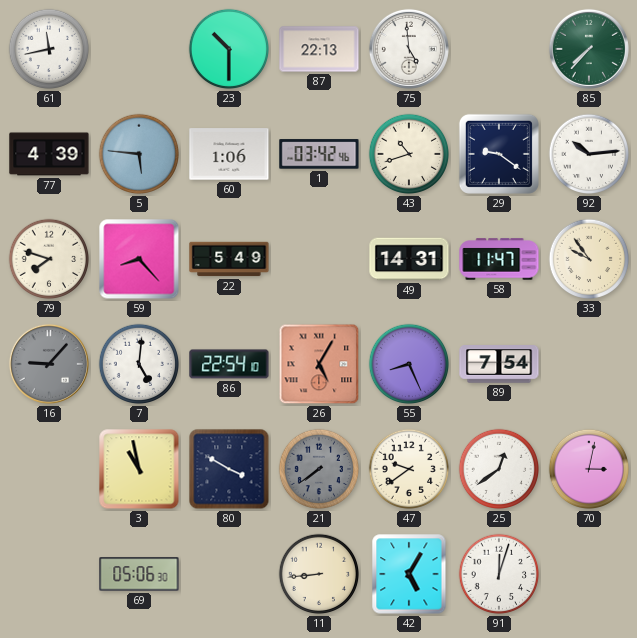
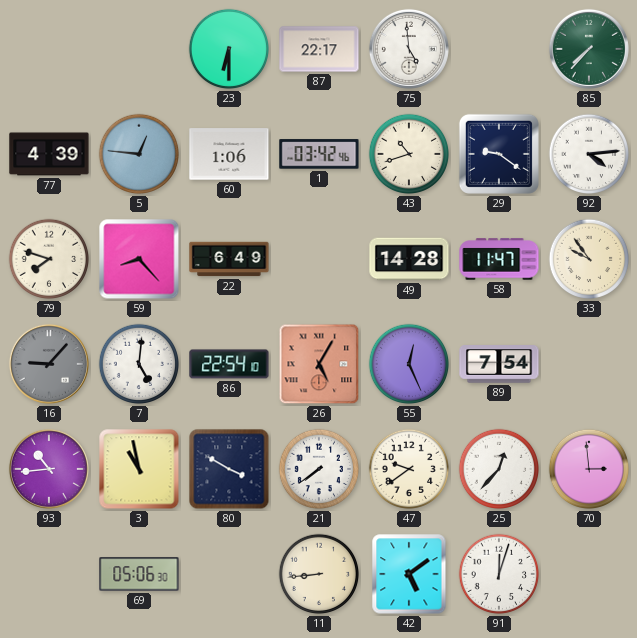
61: 11:43 -> none
23: 10:30 -> 6:30
87: 22:13 -> 22:17
5: 5:46 -> 12:46
92: 10:14 -> 4:14
22: 5:49 -> 6:49
49: 14:31 -> 14:28
55: 8:26 -> 12:26
93: none -> 10:44
21 dial: grey -> white
25: 12:39 -> 12:37
70: 3:02 -> 2:59
42: 5:05 -> 5:09
